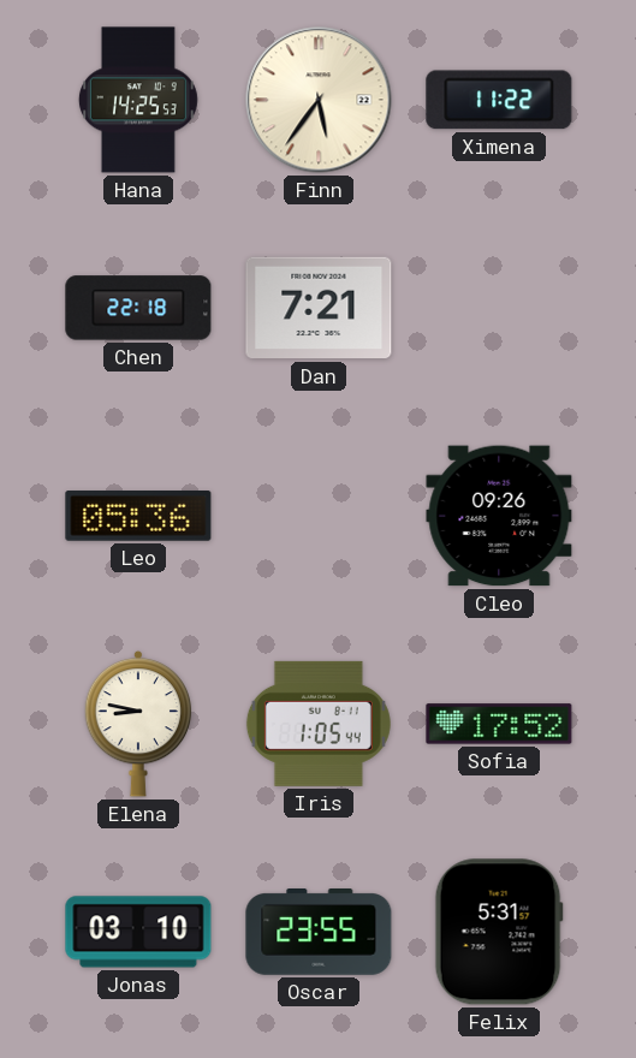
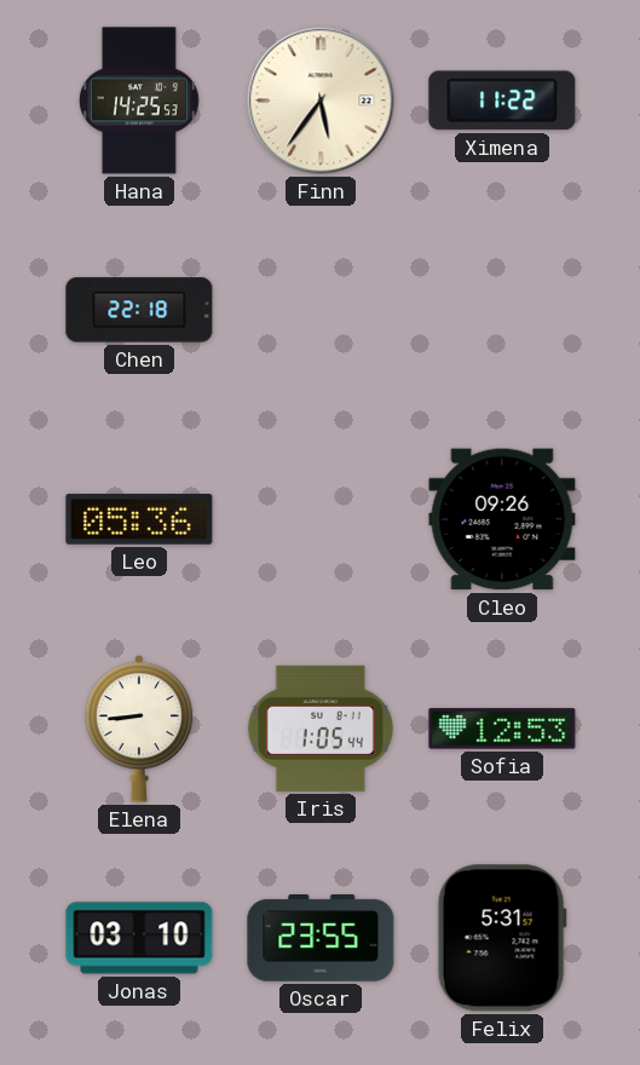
Dan: 7:21 -> none
Elena: 8:47 -> 8:44
Sofia: 17:52 -> 12:53
